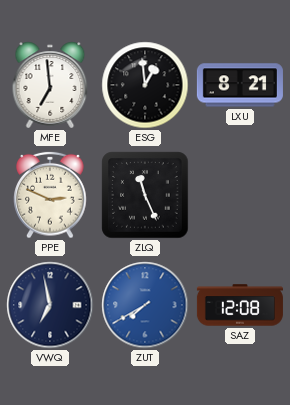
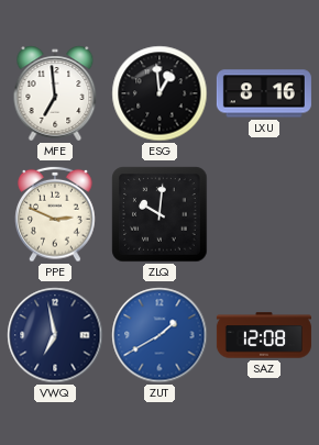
LXU: 8:21 -> 8:16
ZLQ: 11:26 -> 10:01
ZUT: 7:40 -> 1:40
